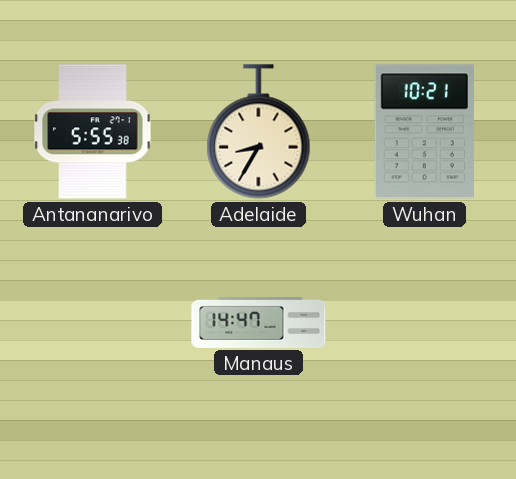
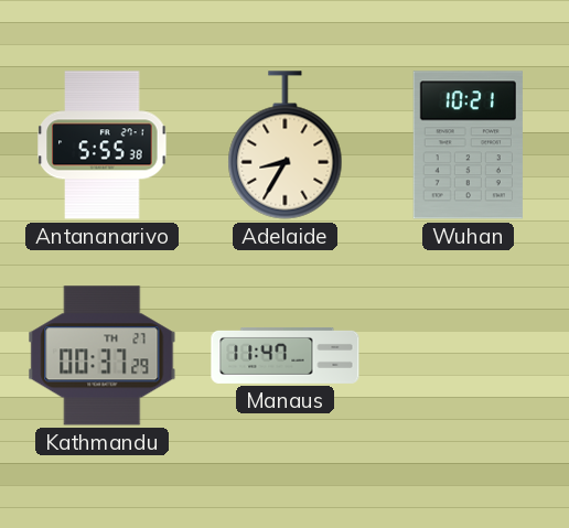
Kathmandu: none -> 00:37
Manaus: 14:47 -> 11:47
